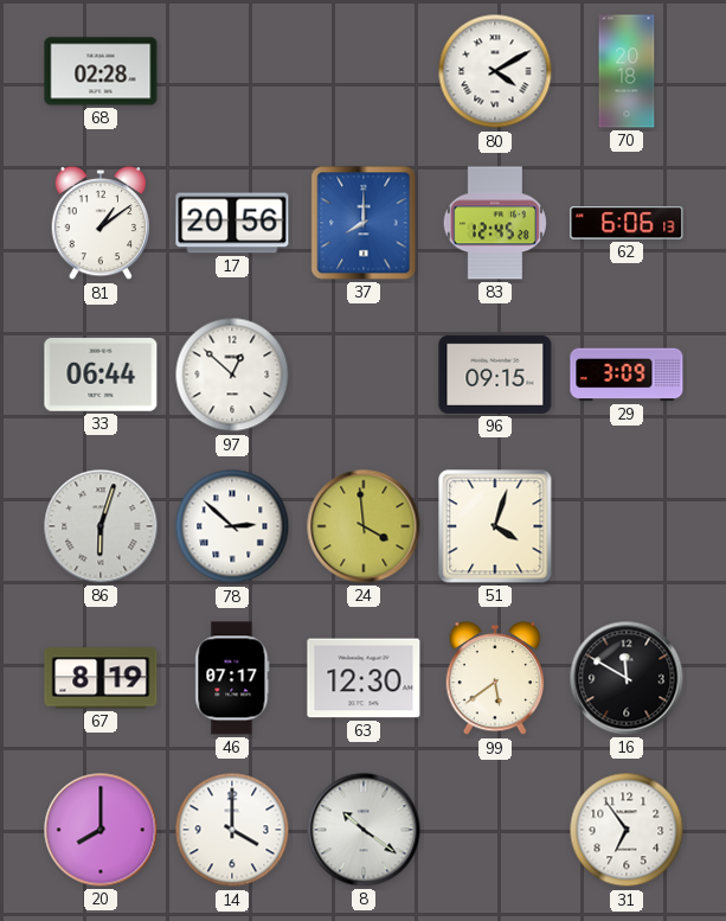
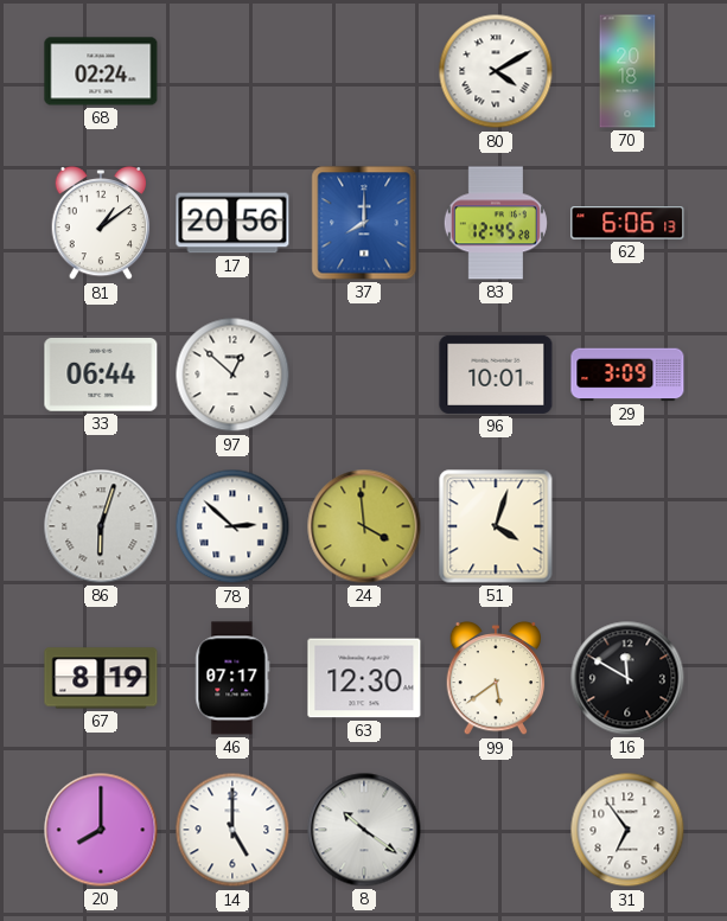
68: 02:28 -> 02:24
96: 09:15 -> 10:01
14: 4:00 -> 5:00
